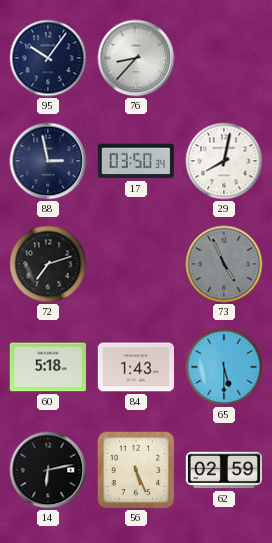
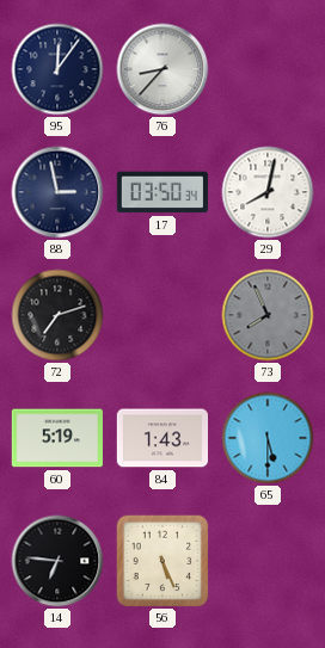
95: 10:06 -> 12:06
73: 4:56 -> 7:56
60: 5:18 -> 5:19
14: 6:13 -> 6:46
62: 02:59 -> none
